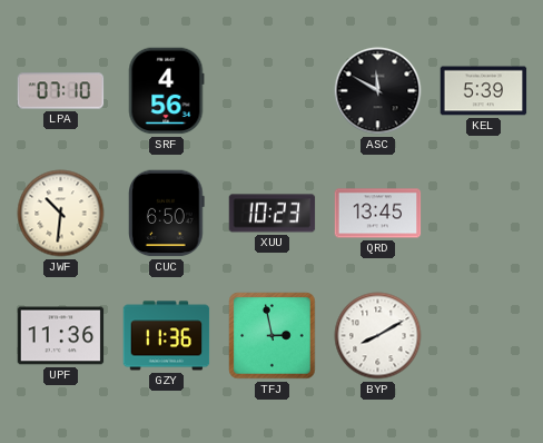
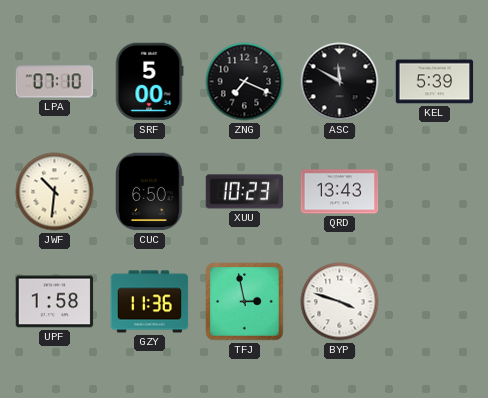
SRF: 4:56 -> 5:00
ZNG: none -> 7:19
QRD: 13:45 -> 13:43
UPF: 11:36 -> 1:58
BYP: 8:10 -> 3:48
